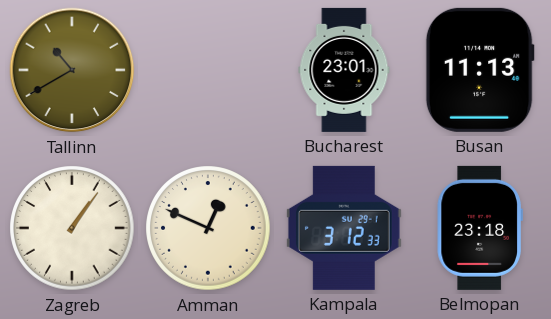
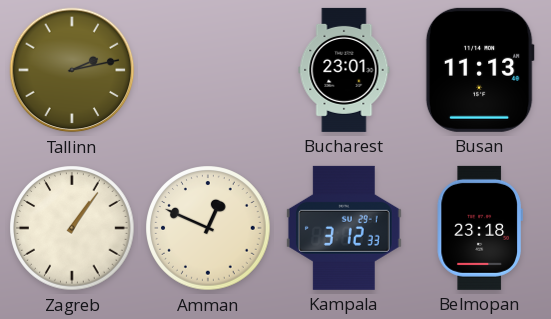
Tallinn: 10:40 -> 2:13
